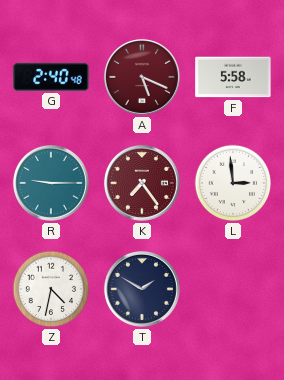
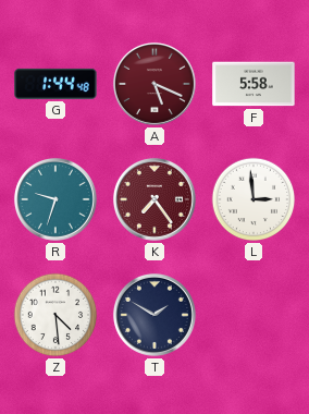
G: 2:40 -> 1:44
R: 9:15 -> 9:33
Z: 4:32 -> 4:29
